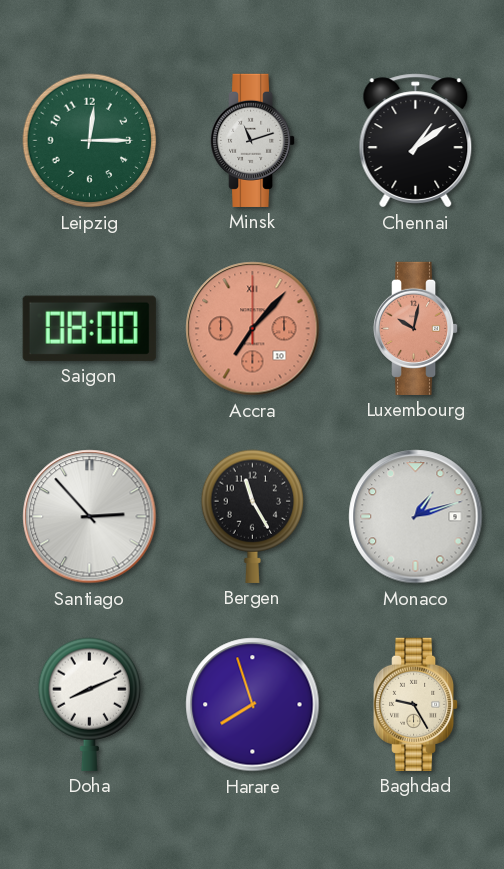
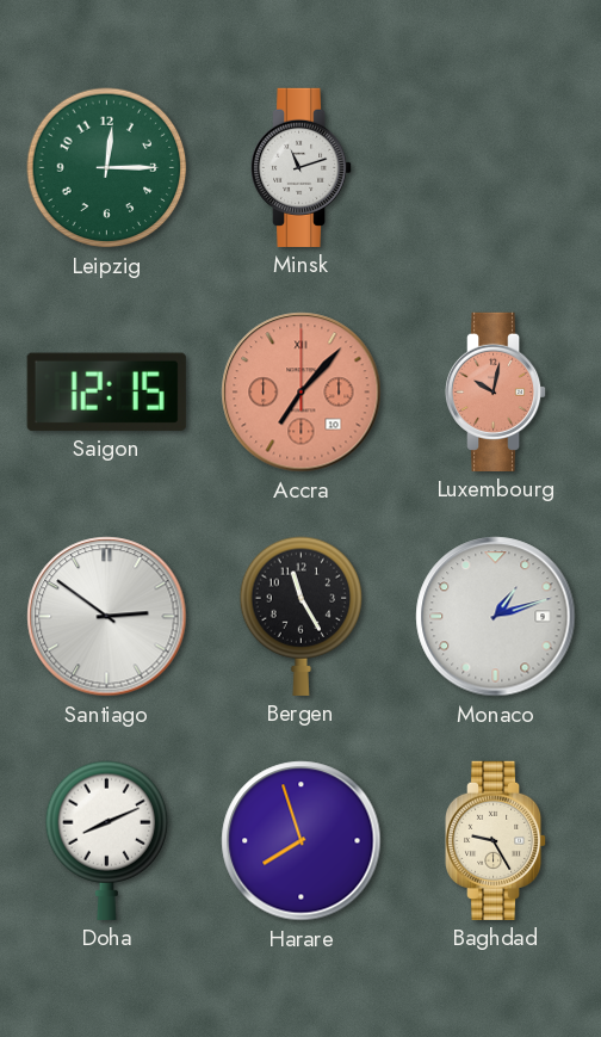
Chennai: 1:09 -> none
Saigon: 08:00 -> 12:15
Santiago: 2:53 -> 2:51
